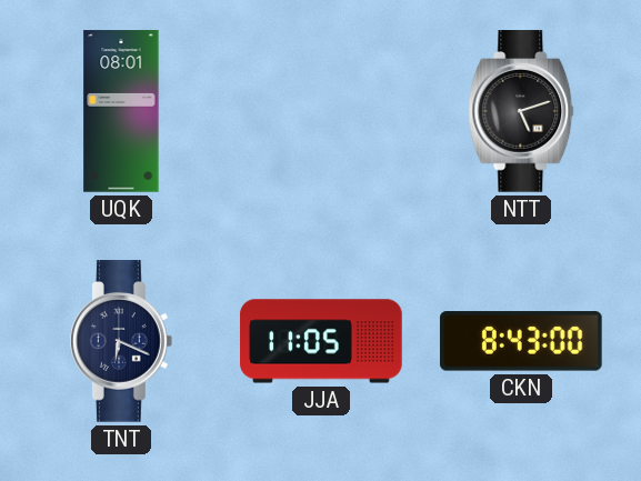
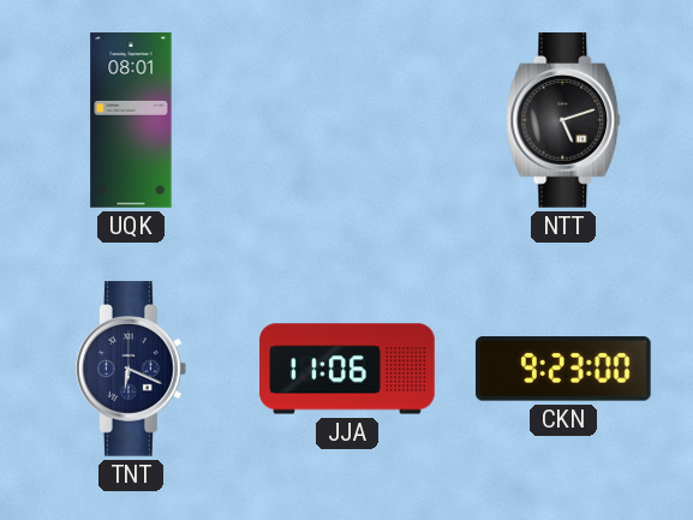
JJA: 11:05 -> 11:06
CKN: 8:43 -> 9:23
